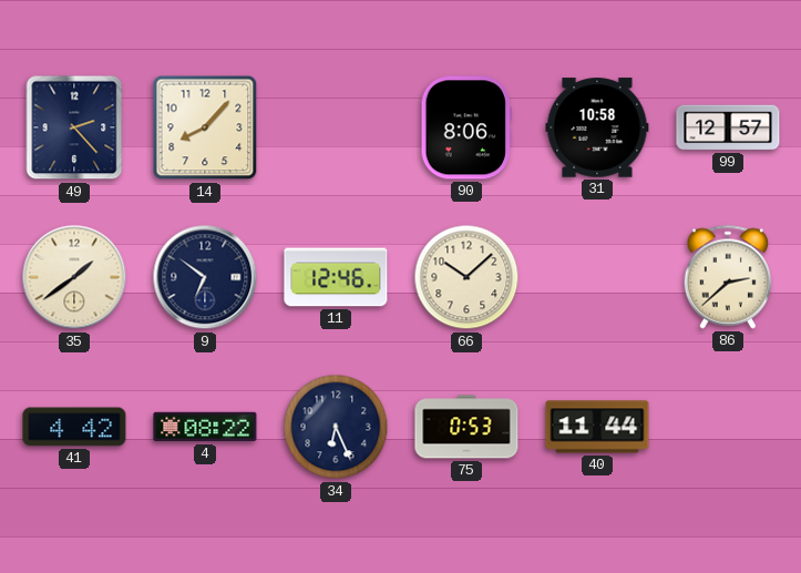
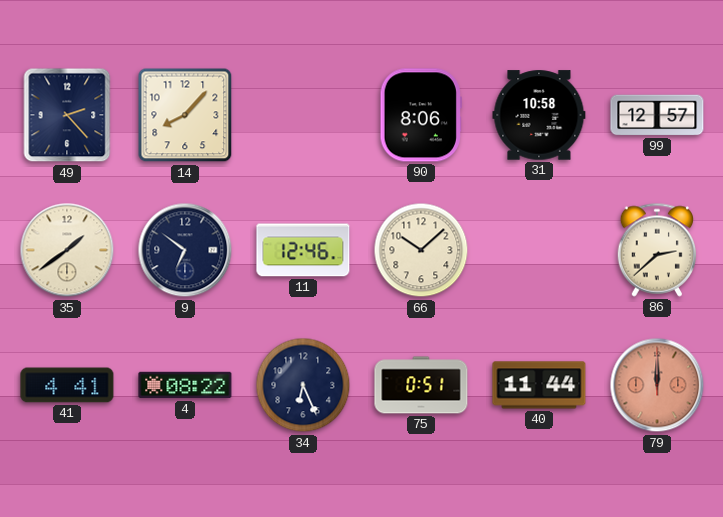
41: 4:42 -> 4:41
75: 0:53 -> 0:51
79: none -> 12:00
